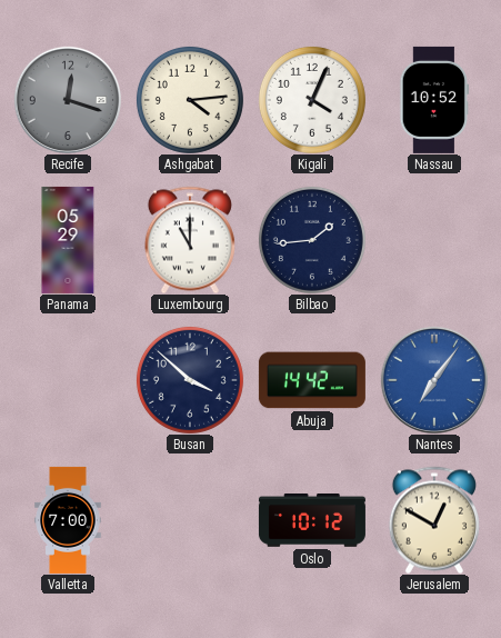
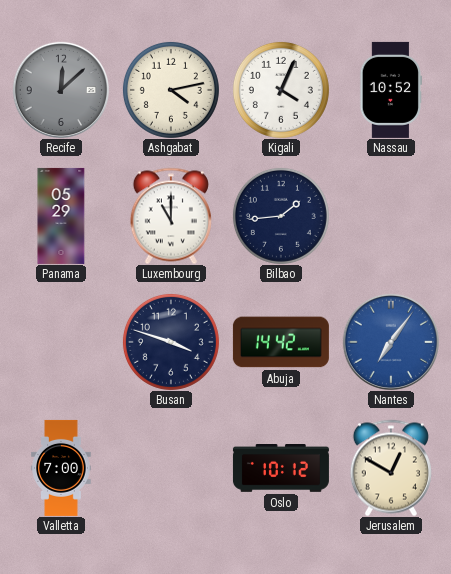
Recife: 12:18 -> 12:08
Ashgabat: 4:14 -> 4:13
Busan: 3:52 -> 3:48
